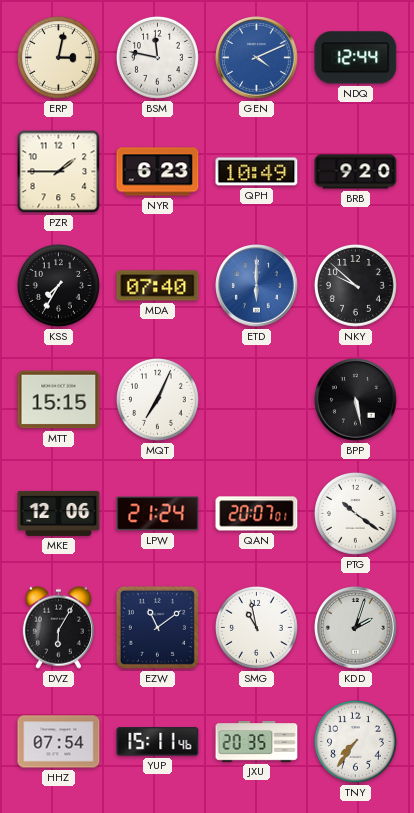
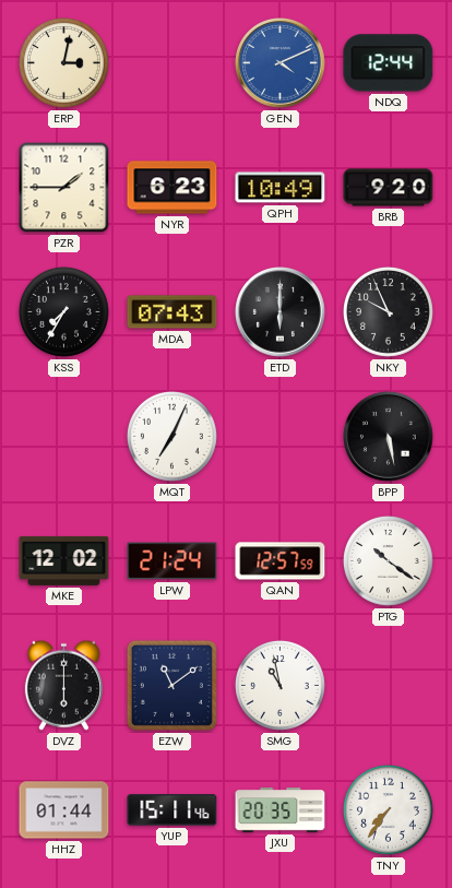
BSM: 11:47 -> none
MDA: 07:40 -> 07:43
ETD dial: blue -> black
NKY: 9:52 -> 9:56
MTT: 15:15 -> none
MKE: 12:06 -> 12:02
QAN: 20:07 -> 12:57
DVZ: 6:05 -> 6:00
KDD: 2:03 -> none
HHZ: 07:54 -> 01:44
